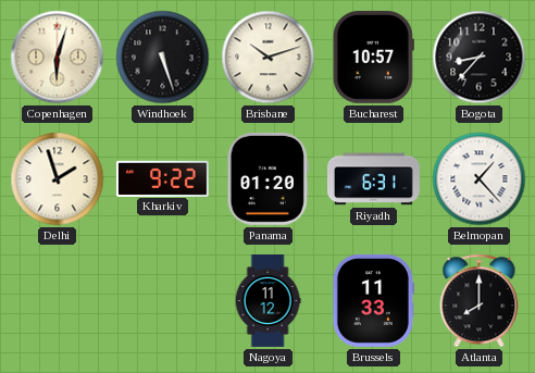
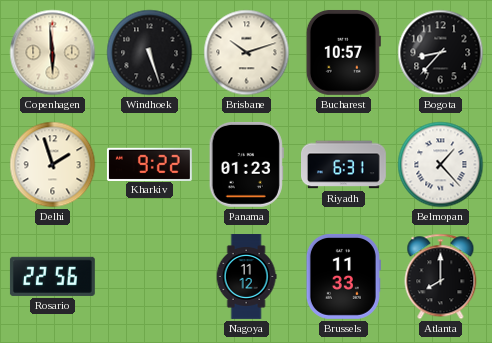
Copenhagen: 6:03 -> 5:59
Panama: 01:20 -> 01:23
Rosario: none -> 22:56
